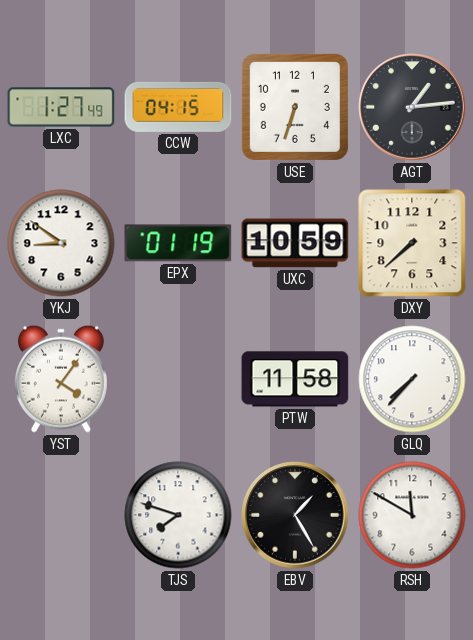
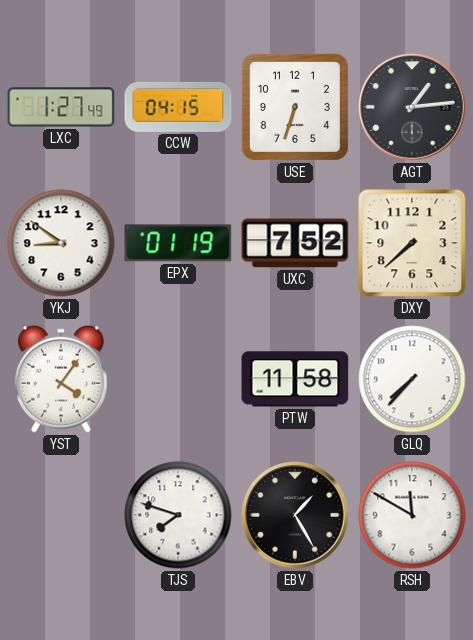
UXC: 10:59 -> 7:52
